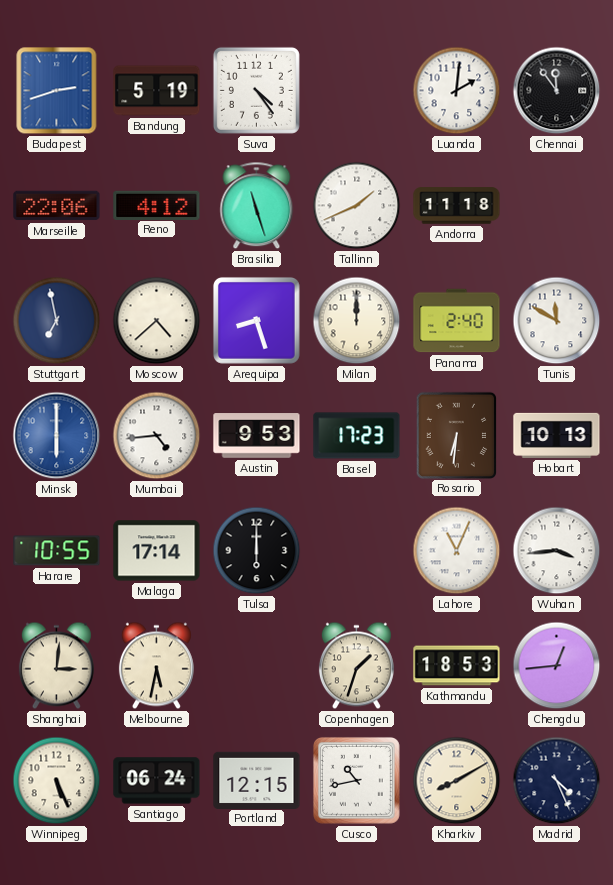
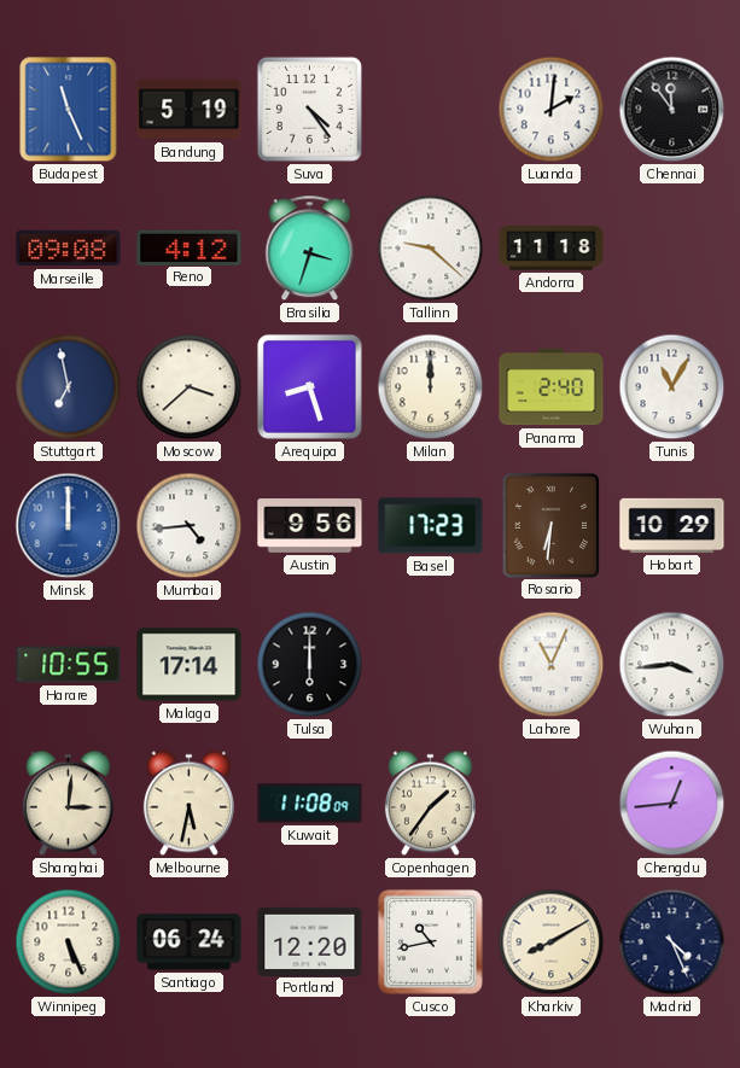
Budapest: 2:42 -> 11:26
Marseille: 22:06 -> 09:08
Brasilia: 11:27 -> 3:33
Tallinn: 1:41 -> 9:22
Moscow: 4:38 -> 3:38
Tunis: 11:50 -> 11:05
Minsk: 6:00 -> 12:00
Austin: 9:53 -> 9:56
Hobart: 10:13 -> 10:29
Kuwait: none -> 11:08
Copenhagen: 1:33 -> 1:36
Kathmandu: 18:53 -> none
Portland: 12:15 -> 12:20
